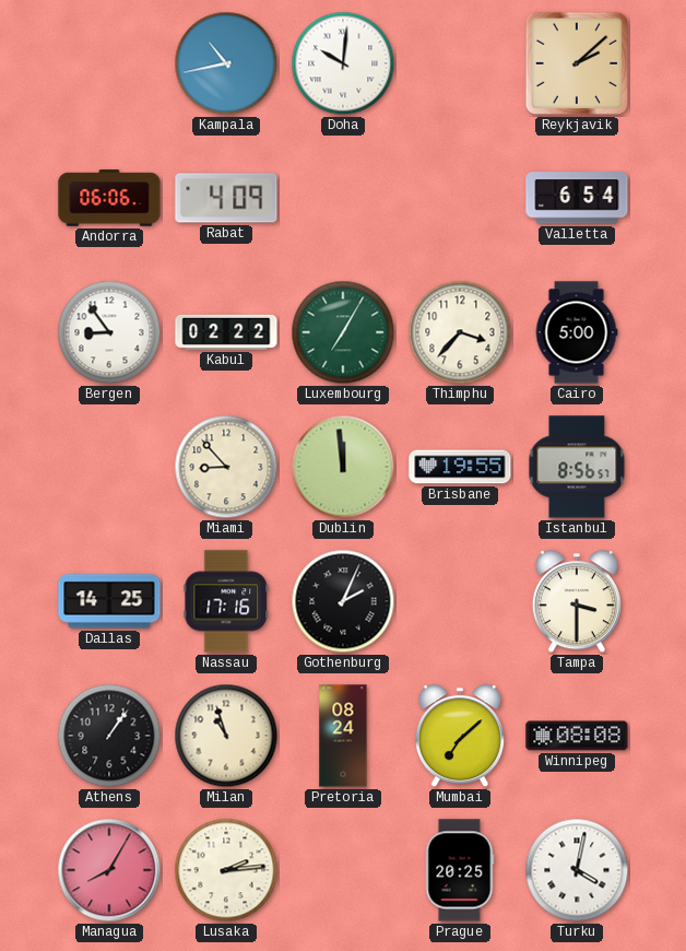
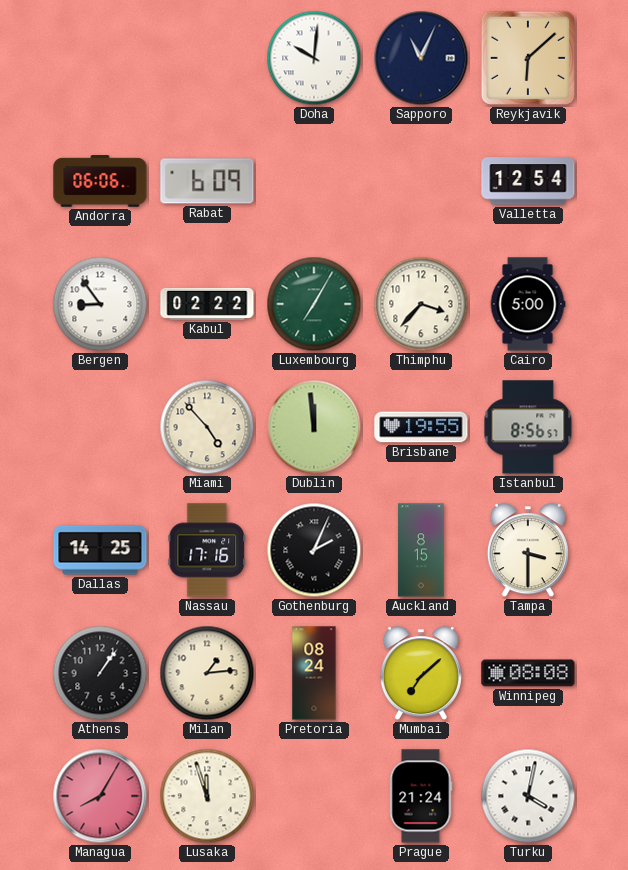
Kampala: 10:43 -> none
Sapporo: none -> 11:04
Reykjavik: 2:08 -> 6:08
Rabat: 4:09 -> 6:09
Valletta: 6:54 -> 12:54
Miami: 8:53 -> 4:53
Auckland: none -> 8:15
Milan: 10:57 -> 1:14
Lusaka: 2:14 -> 11:57
Prague: 20:25 -> 21:24
